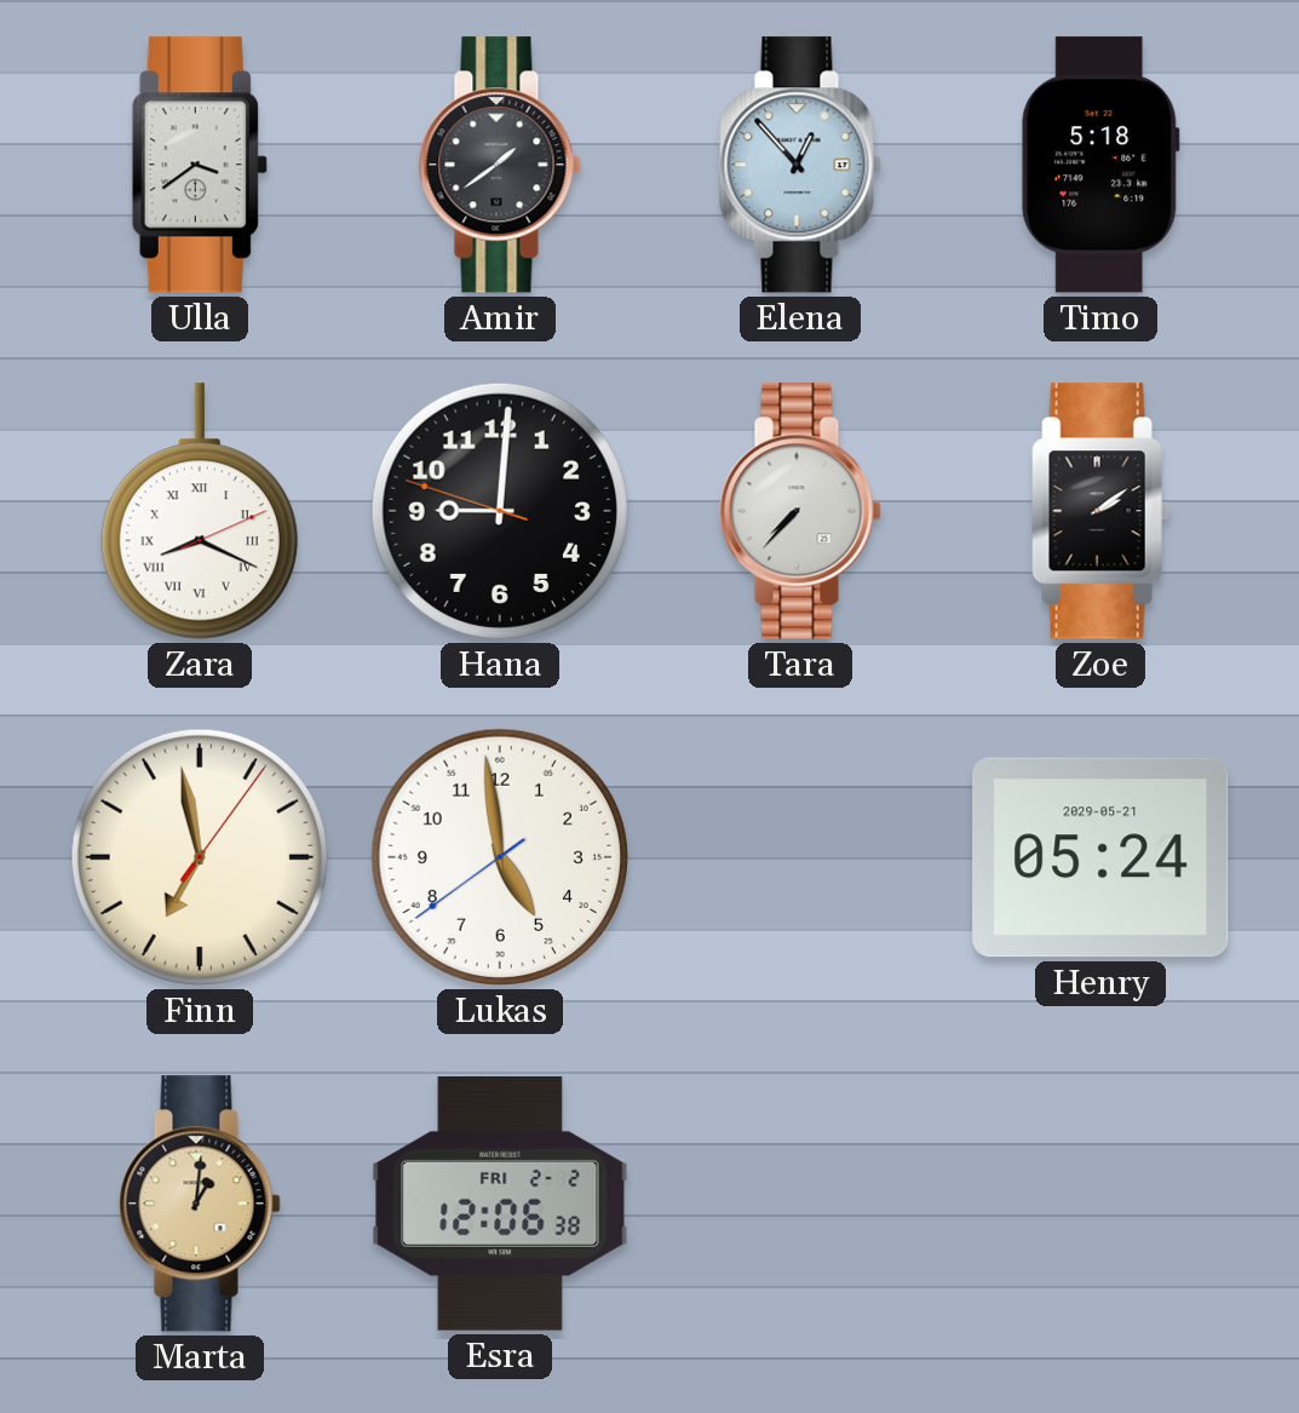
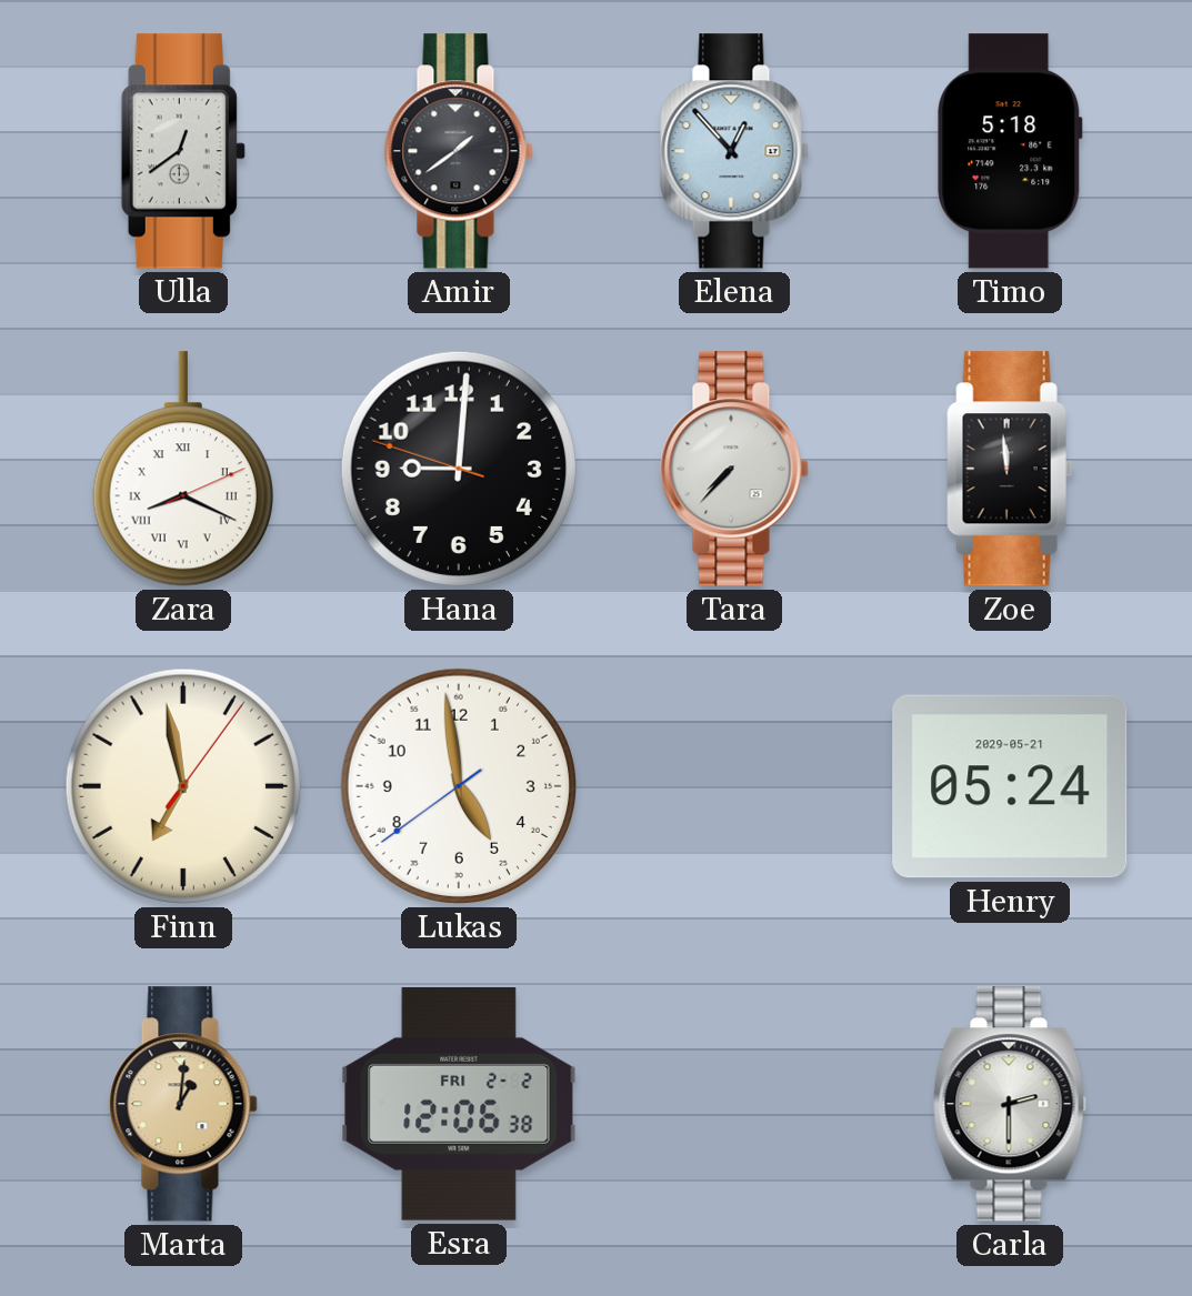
Ulla: 3:39 -> 12:39
Zoe: 2:09 -> 11:59
Carla: none -> 2:30
